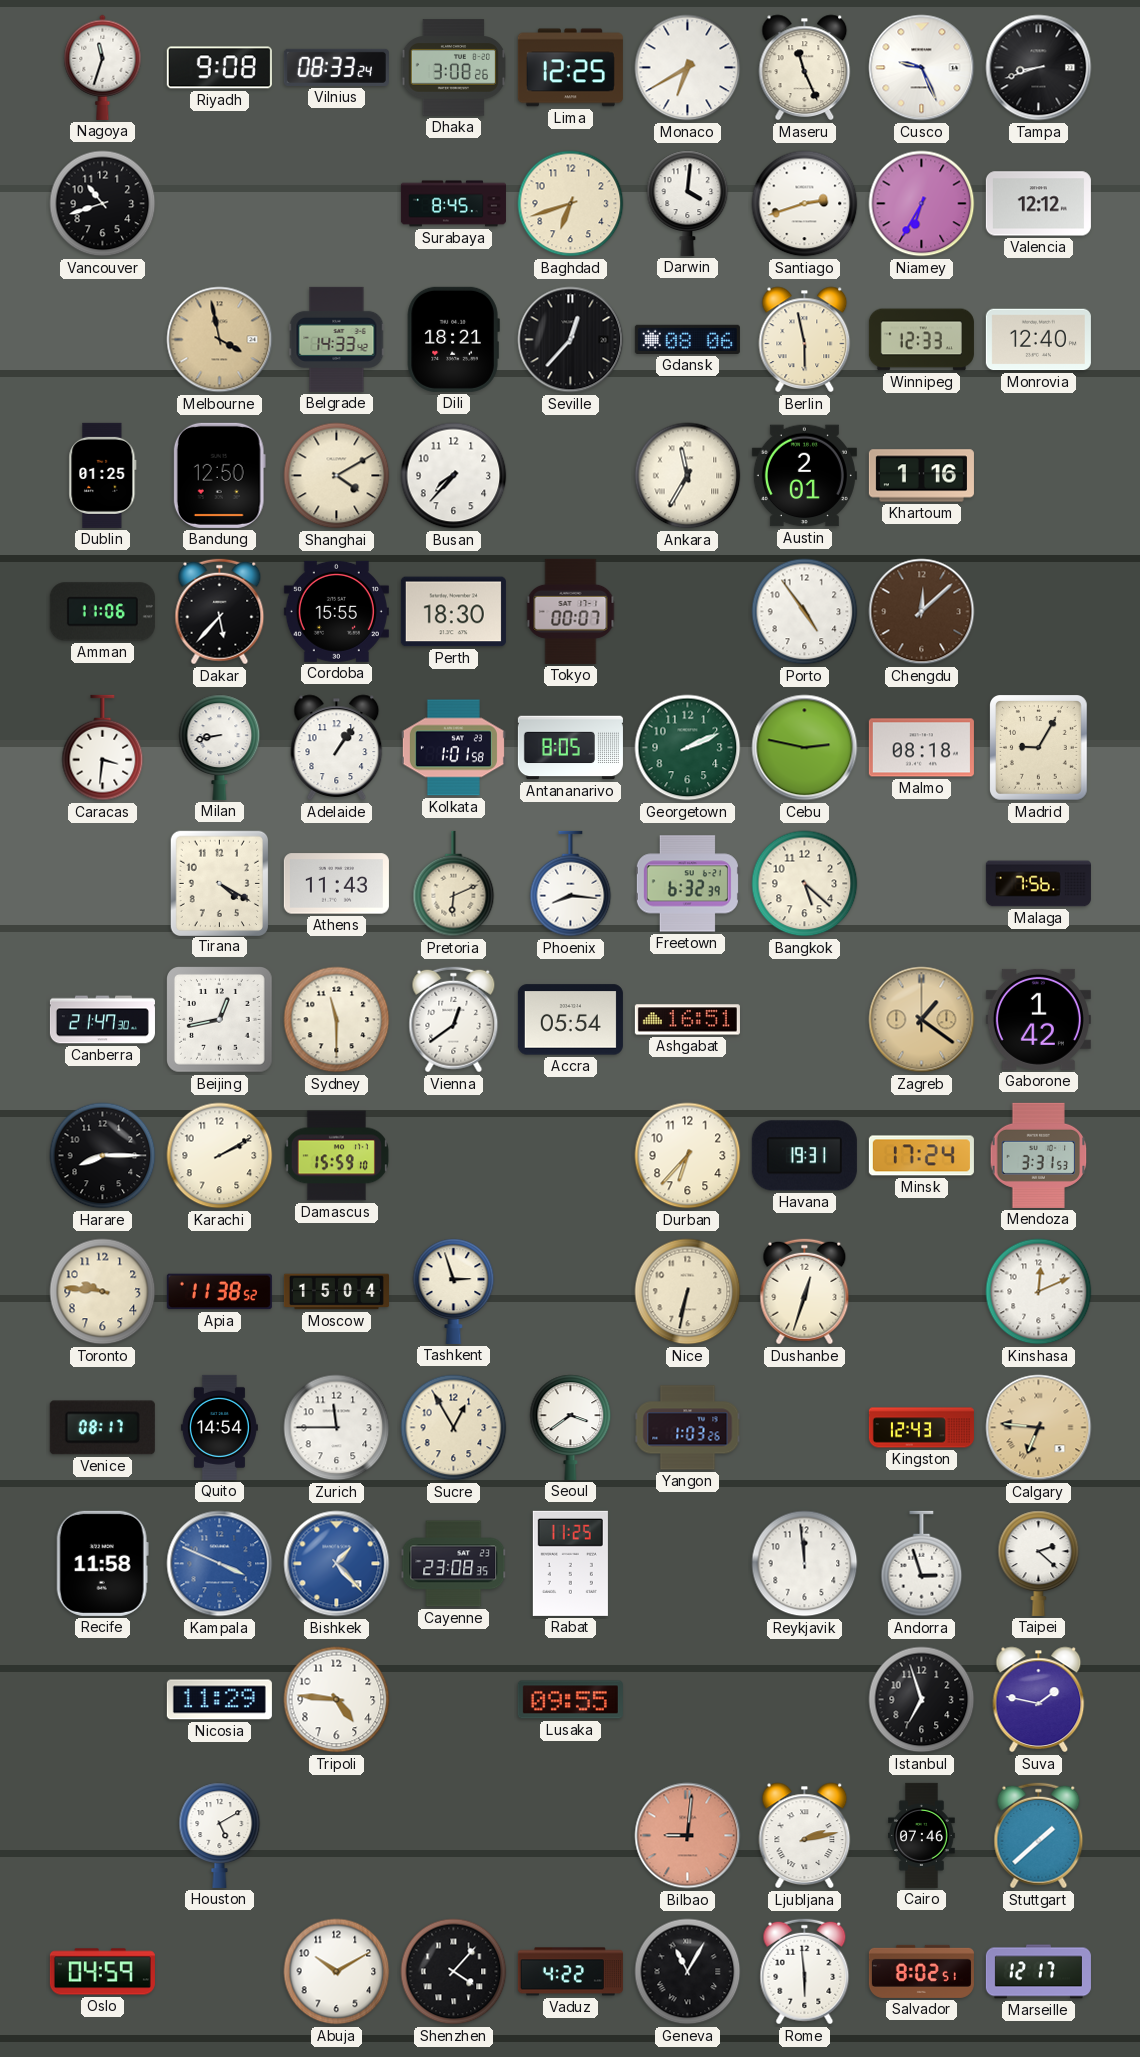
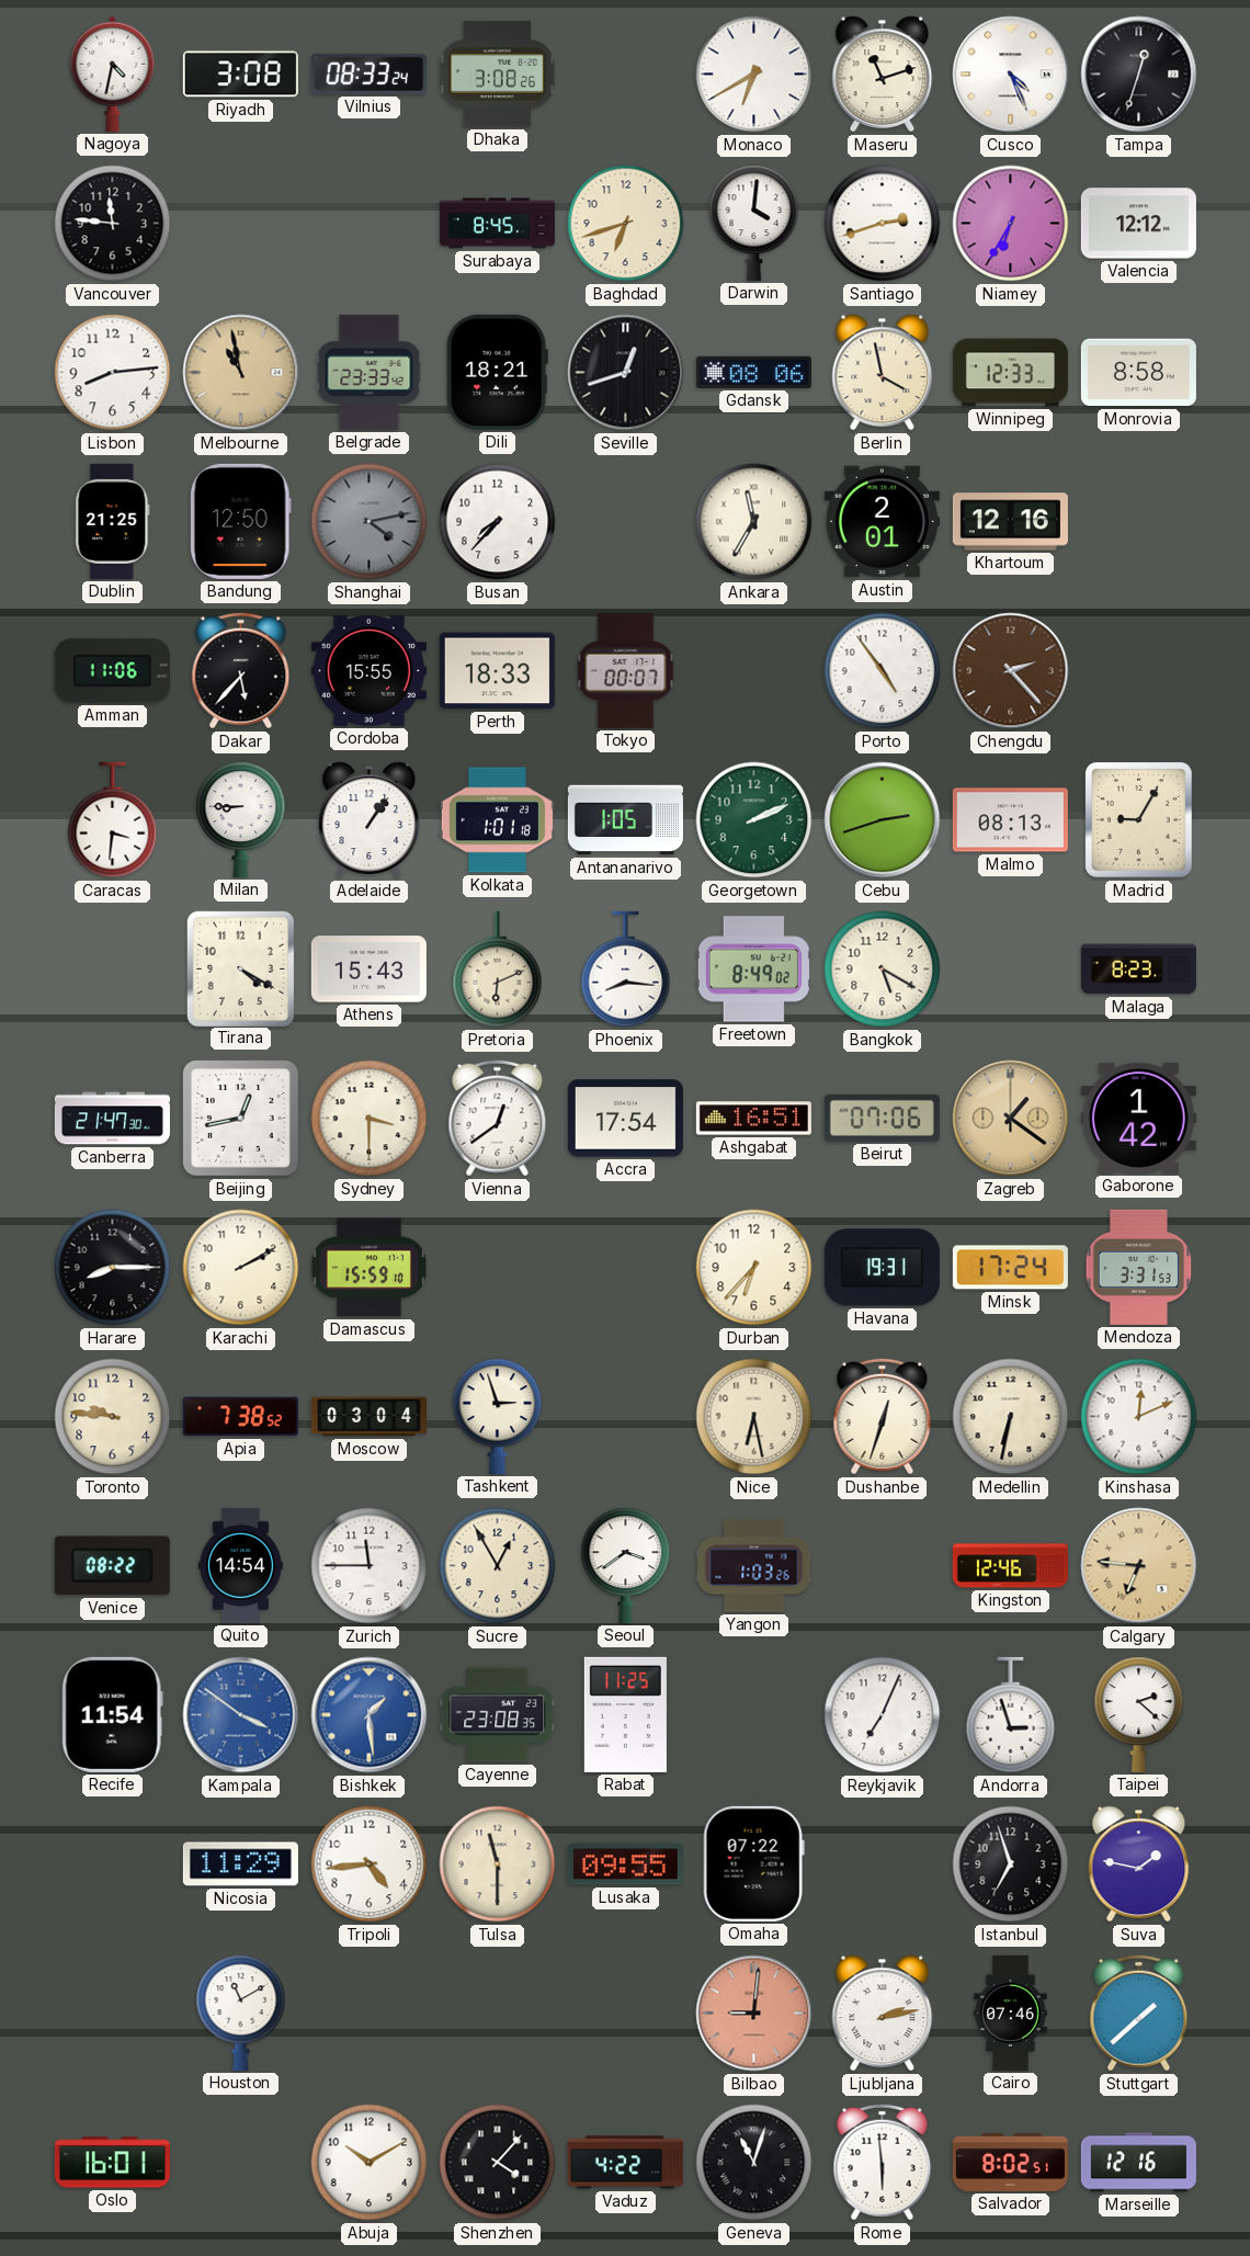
Nagoya: 11:33 -> 4:32
Riyadh: 9:08 -> 3:08
Lima: 12:25 -> none
Maseru: 11:26 -> 11:12
Cusco: 9:26 -> 4:26
Tampa: 8:42 -> 12:33
Vancouver: 10:42 -> 11:46
Lisbon: none -> 8:14
Melbourne: 3:58 -> 10:58
Belgrade: 14:33 -> 23:33
Seville: 12:37 -> 12:42
Berlin: 5:58 -> 3:58
Monrovia: 12:40 -> 8:58
Dublin: 01:25 -> 21:25
Shanghai: 4:10 -> 4:13
Shanghai dial: cream -> grey
Khartoum: 1:16 -> 12:16
Perth: 18:30 -> 18:33
Chengdu: 12:08 -> 2:23
Milan: 8:43 -> 8:45
Kolkata: 1:01:58 -> 1:01:18
Antananarivo: 8:05 -> 1:05
Cebu: 2:47 -> 2:42
Malmo: 08:18 -> 08:13
Athens: 11:43 -> 15:43
Freetown: 6:32 -> 8:49
Bangkok: 5:22 -> 5:20
Malaga: 7:56 -> 8:23
Sydney: 11:30 -> 3:30
Accra: 05:54 -> 17:54
Beirut: none -> 07:06
Apia: 11:38 -> 7:38
Moscow: 15:04 -> 03:04
Nice: 6:32 -> 6:28
Medellin: none -> 6:32
Venice: 08:17 -> 08:22
Kingston: 12:43 -> 12:46
Recife: 11:58 -> 11:54
Kampala: 3:49 -> 3:51
Bishkek: 1:23 -> 1:29
Reykjavik: 11:59 -> 7:04
Tripoli: 4:46 -> 4:44
Tulsa: none -> 11:30
Omaha: none -> 07:22
Houston: 5:10 -> 11:10
Oslo: 04:59 -> 16:01
Geneva: 11:05 -> 11:03
Marseille: 12:17 -> 12:16
